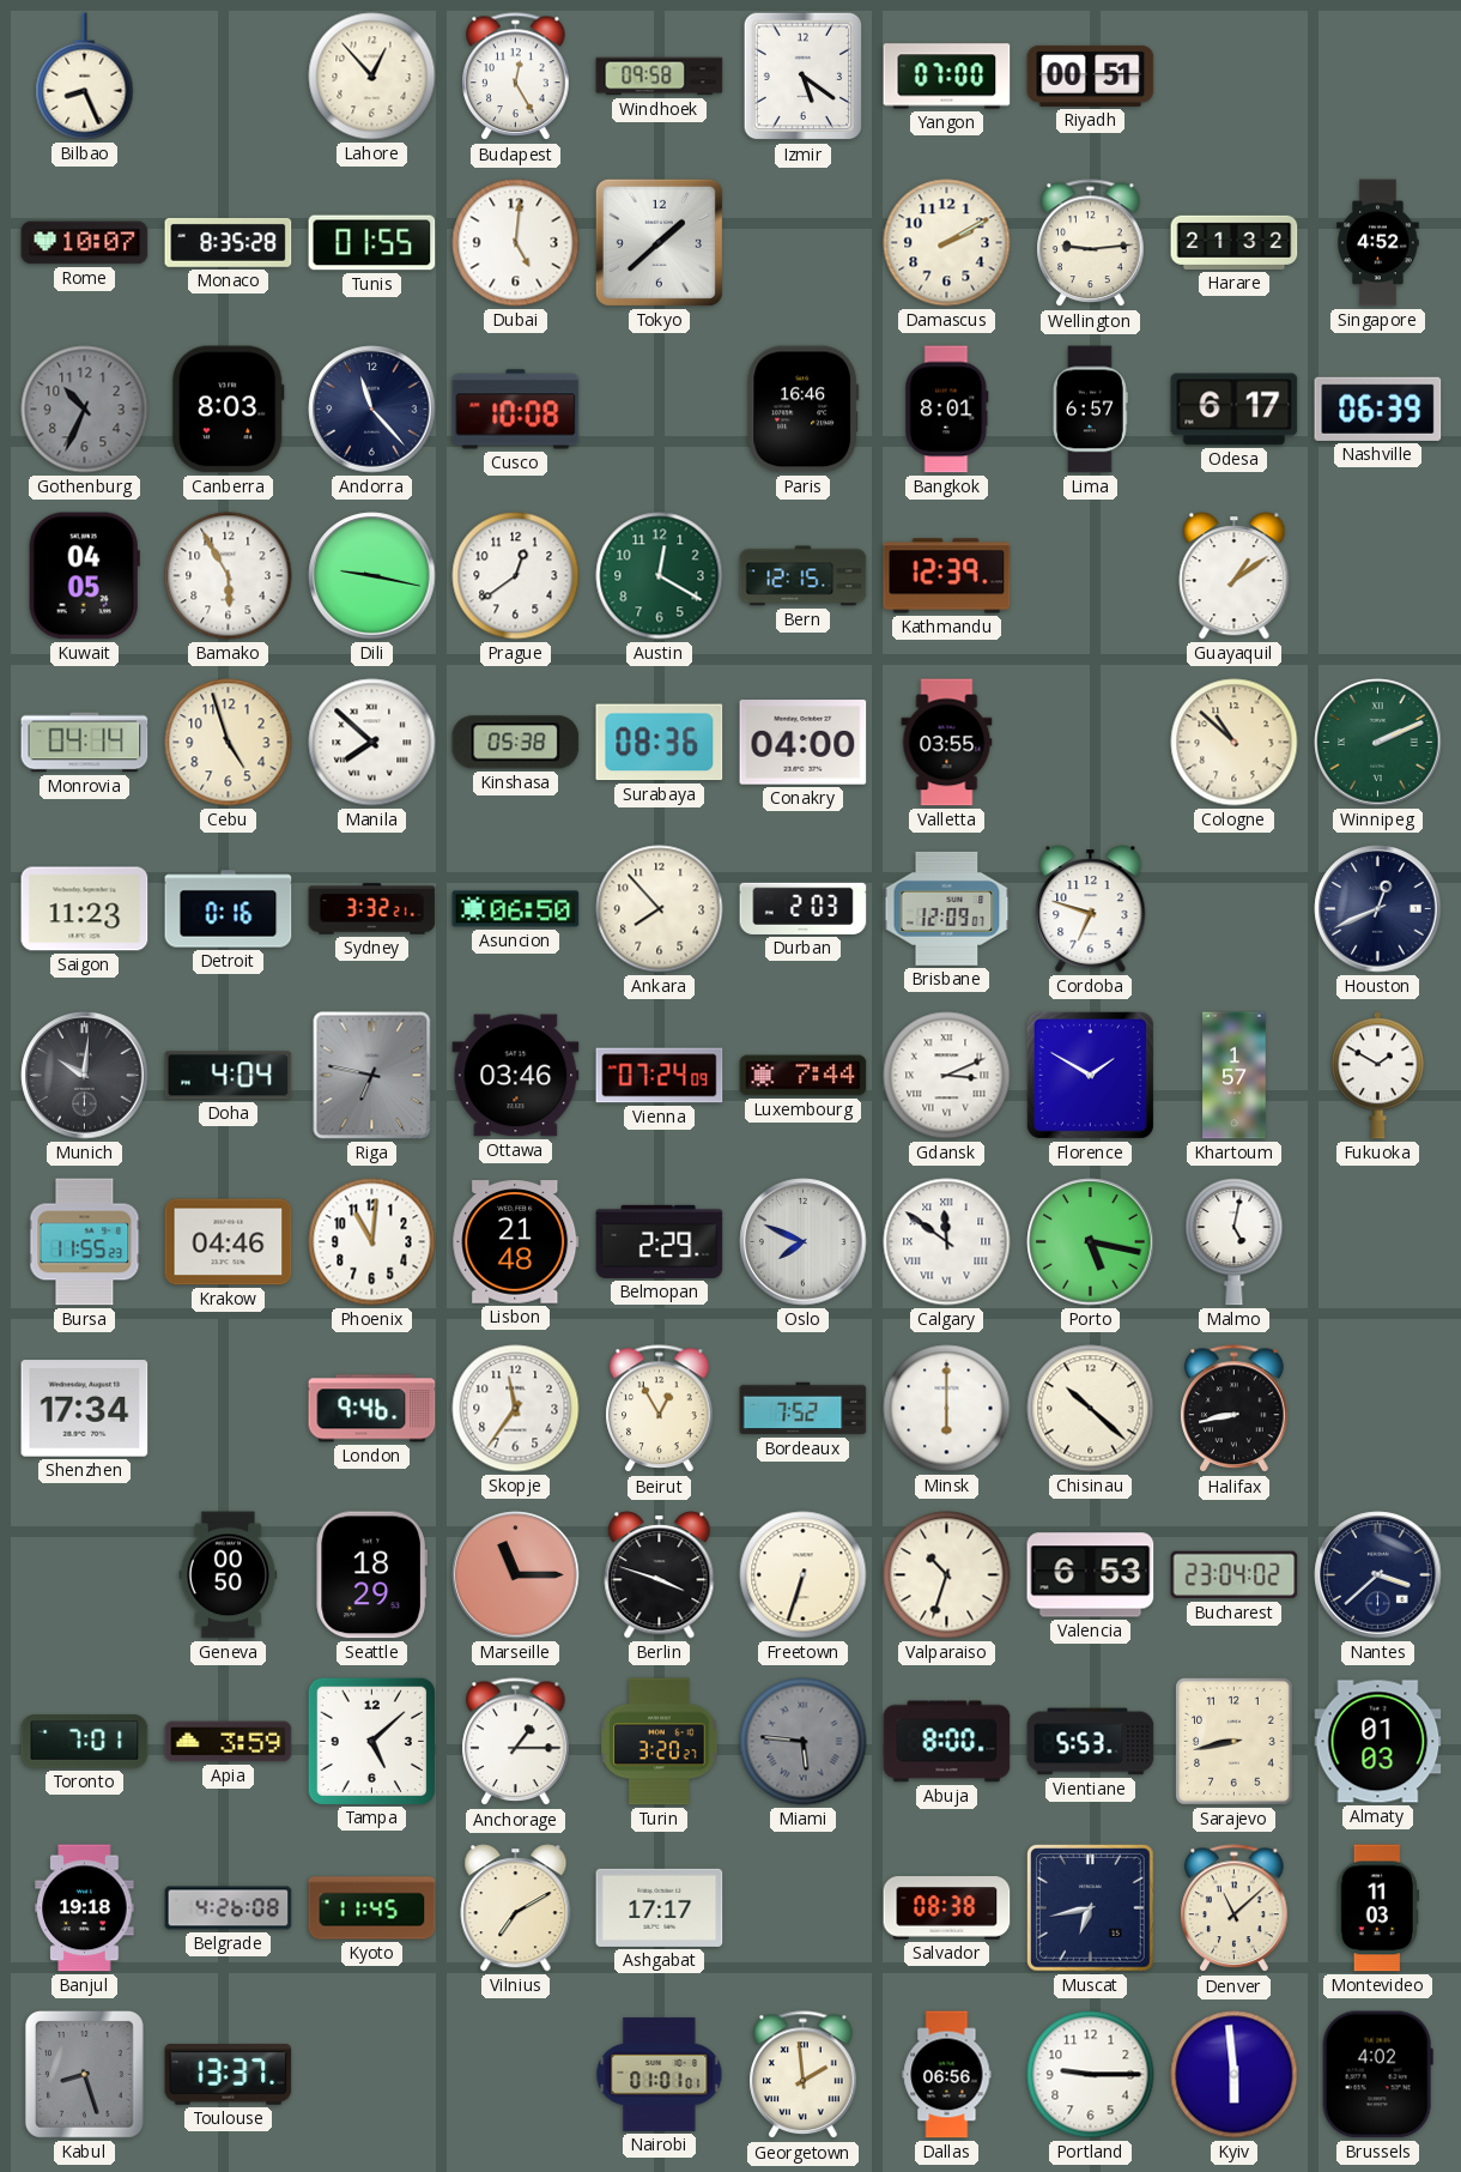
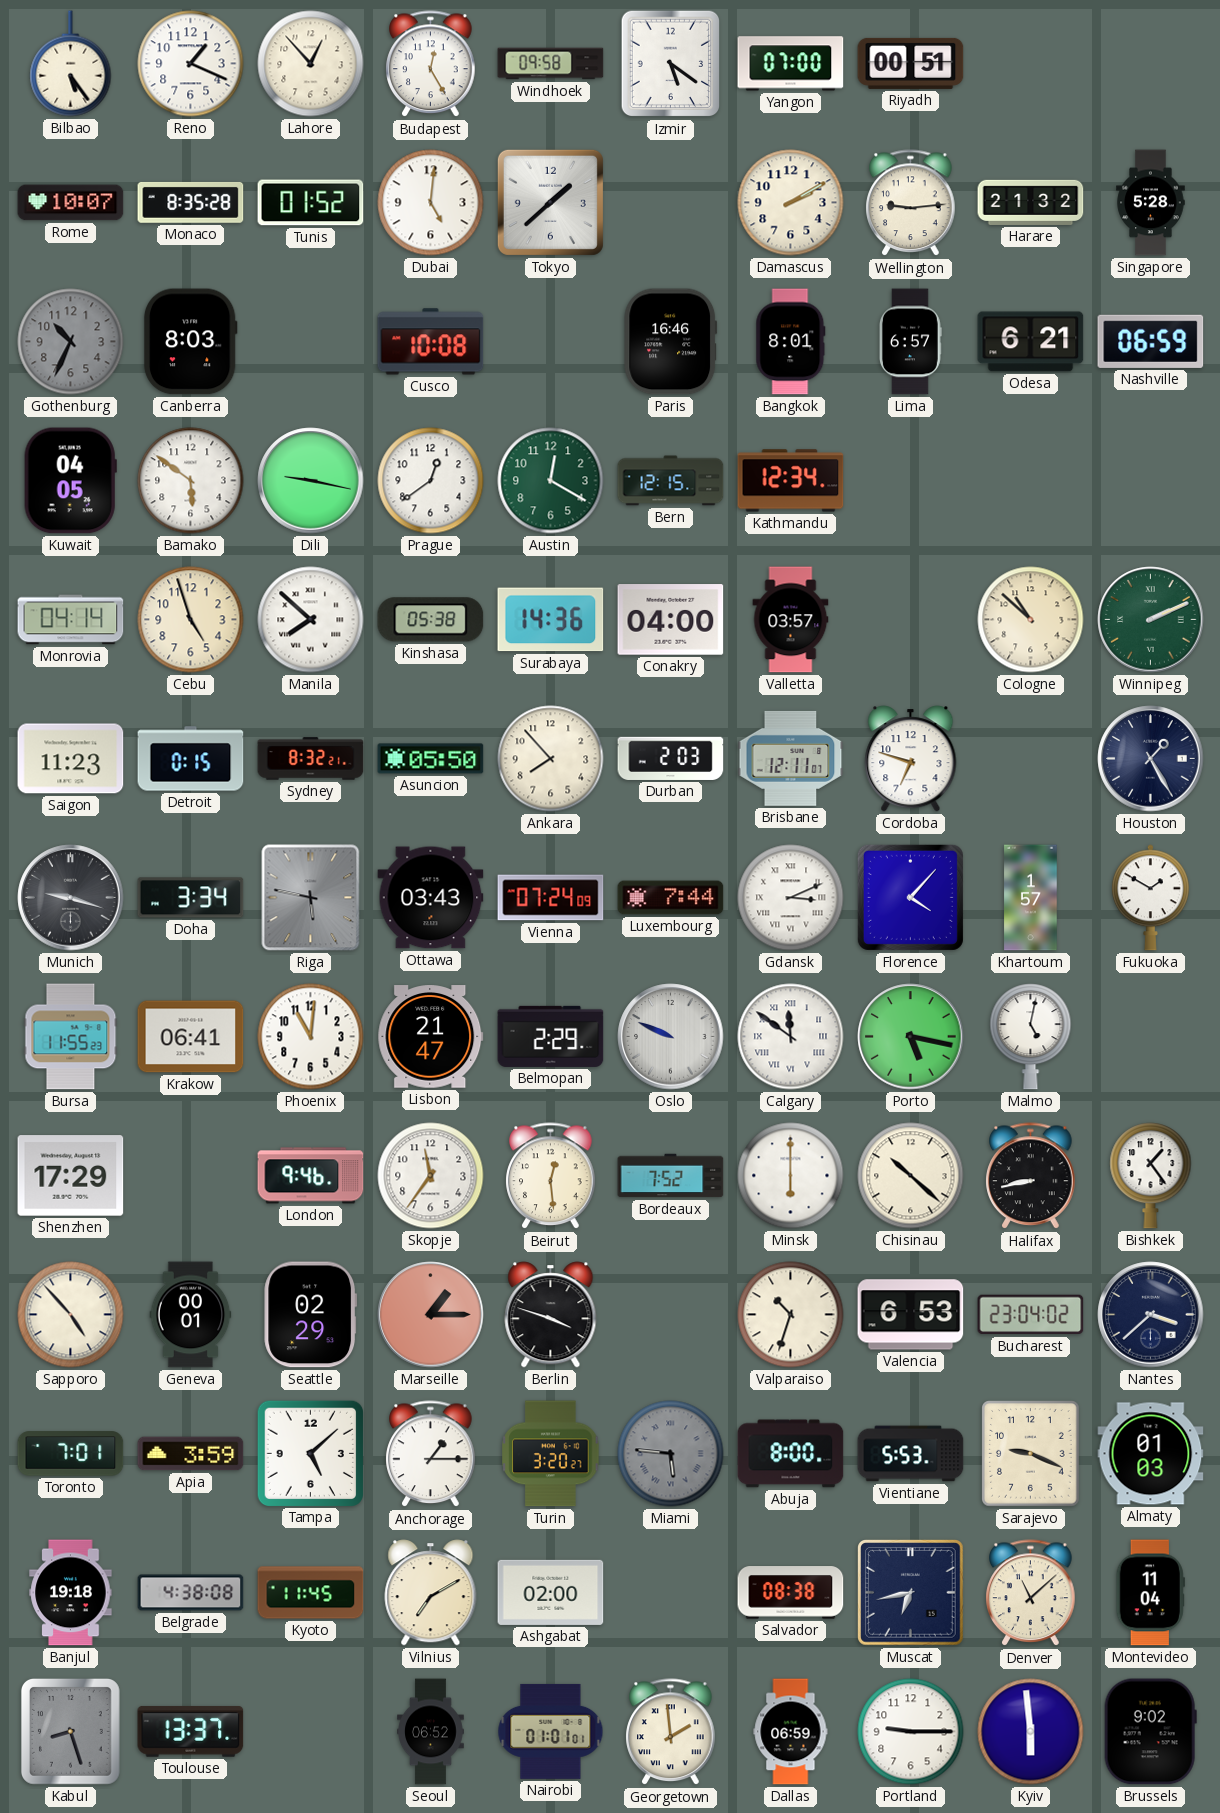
Bilbao: 8:26 -> 5:24
Reno: none -> 1:19
Tunis: 01:55 -> 01:52
Singapore: 4:52 -> 5:28
Andorra: 11:23 -> none
Odesa: 6:17 -> 6:21
Nashville: 06:39 -> 06:59
Bamako: 5:55 -> 5:51
Kathmandu: 12:39 -> 12:34
Guayaquil: 1:09 -> none
Surabaya: 08:36 -> 14:36
Valletta: 03:55 -> 03:57
Detroit: 0:16 -> 0:15
Sydney: 3:32 -> 8:32
Asuncion: 06:50 -> 05:50
Brisbane: 12:09 -> 12:11
Houston: 12:41 -> 1:25
Munich: 10:01 -> 9:18
Doha: 4:04 -> 3:34
Riga: 6:47 -> 5:47
Ottawa: 03:46 -> 03:43
Florence: 1:50 -> 4:07
Krakow: 04:46 -> 06:41
Lisbon: 21:48 -> 21:47
Oslo: 7:49 -> 9:49
Shenzhen: 17:34 -> 17:29
Beirut: 12:55 -> 12:29
Bishkek: none -> 1:24
Sapporo: none -> 4:53
Geneva: 00:50 -> 00:01
Seattle: 18:29 -> 02:29
Marseille: 11:15 -> 1:15
Freetown: 6:33 -> none
Sarajevo: 8:43 -> 9:19
Belgrade: 4:26 -> 4:38
Ashgabat: 17:17 -> 02:00
Montevideo: 11:03 -> 11:04
Seoul: none -> 06:52
Dallas: 06:56 -> 06:59
Brussels: 4:02 -> 9:02
